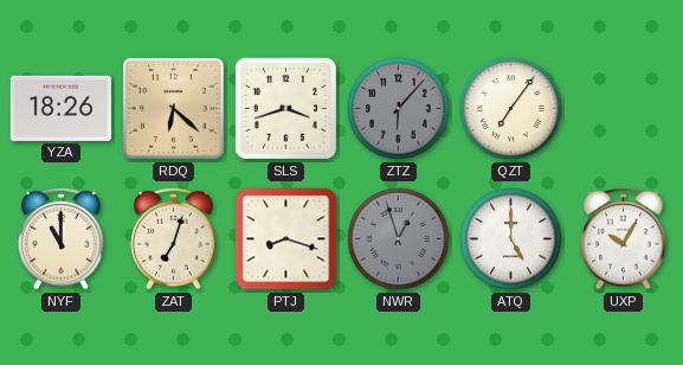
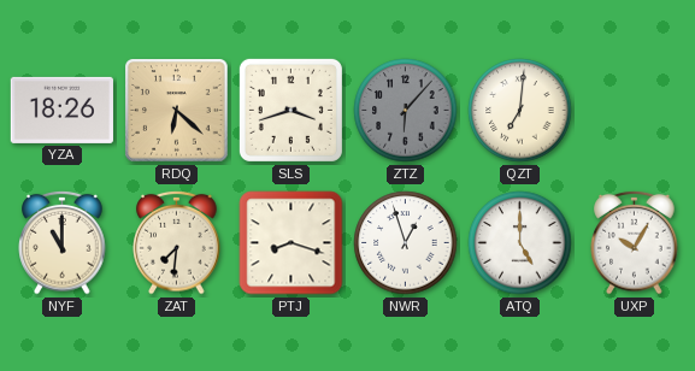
QZT: 7:06 -> 7:01
ZAT: 7:03 -> 7:31
NWR dial: grey -> white
